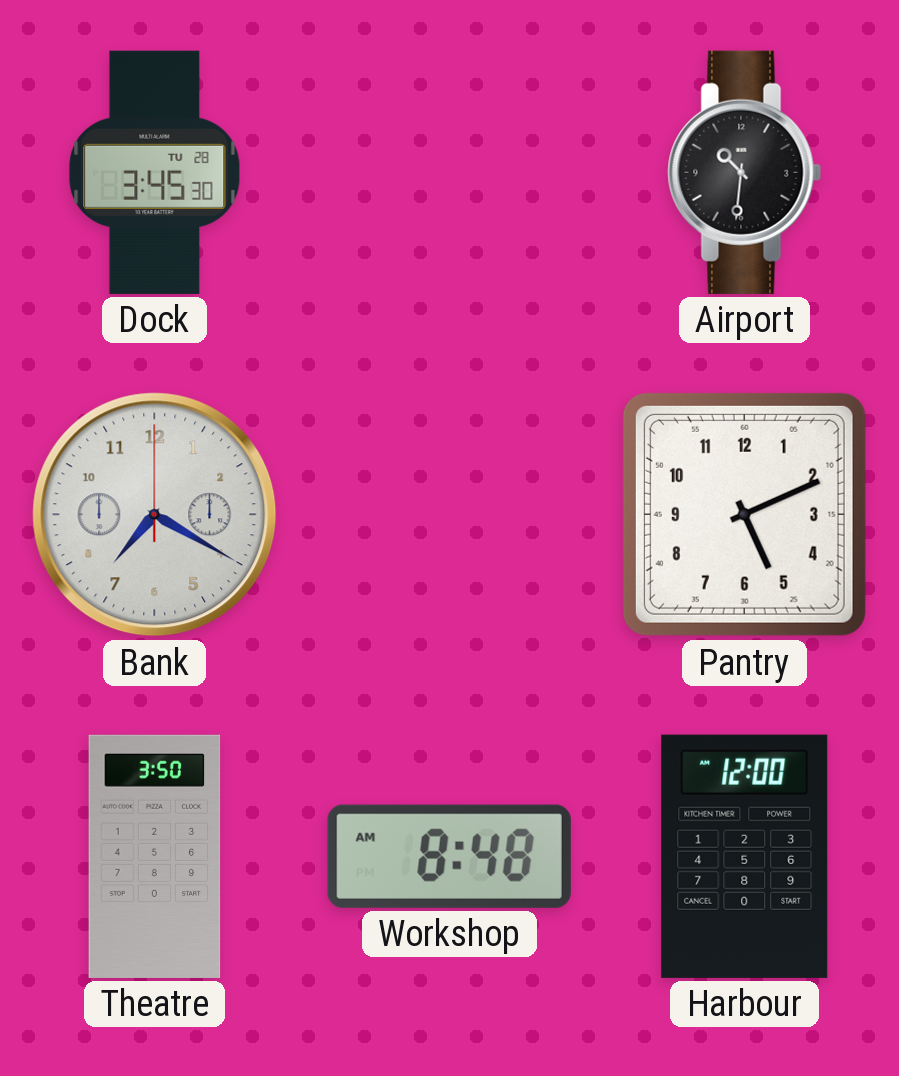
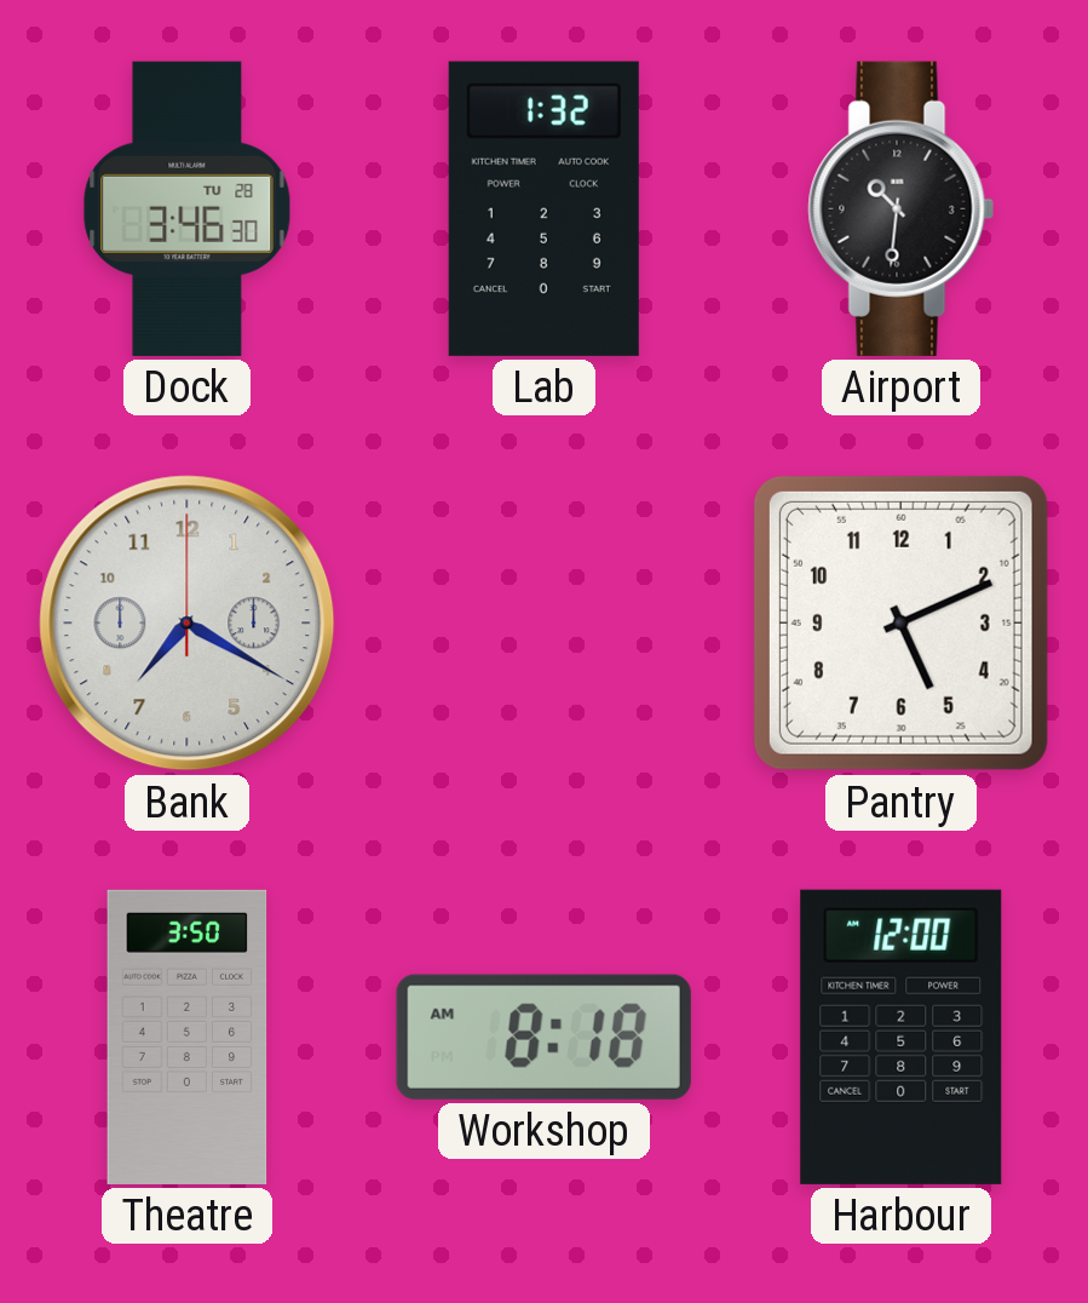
Dock: 3:45 -> 3:46
Lab: none -> 1:32
Workshop: 8:48 -> 8:18
